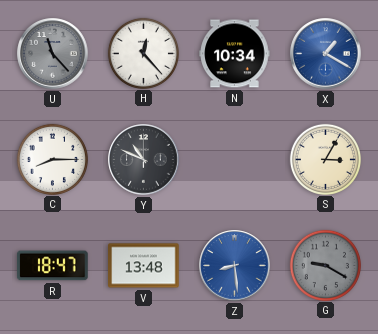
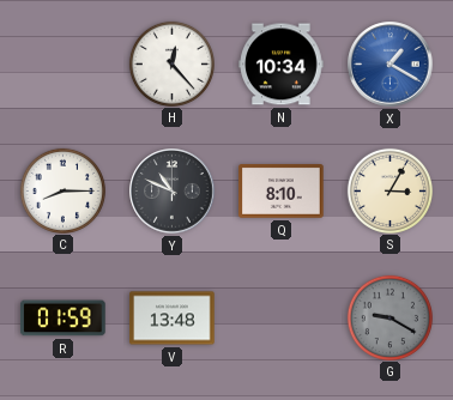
U: 11:23 -> none
Q: none -> 8:10
R: 18:47 -> 01:59
Z: 8:29 -> none
